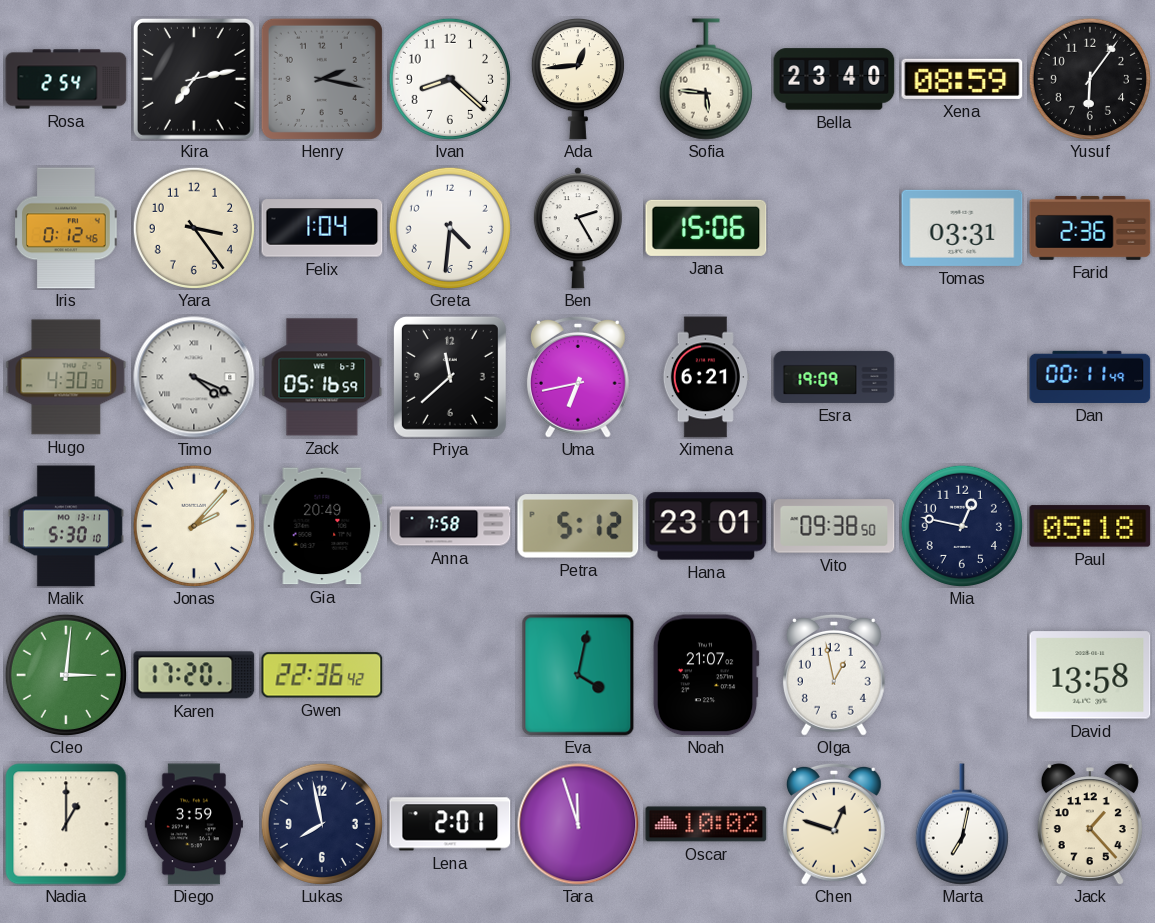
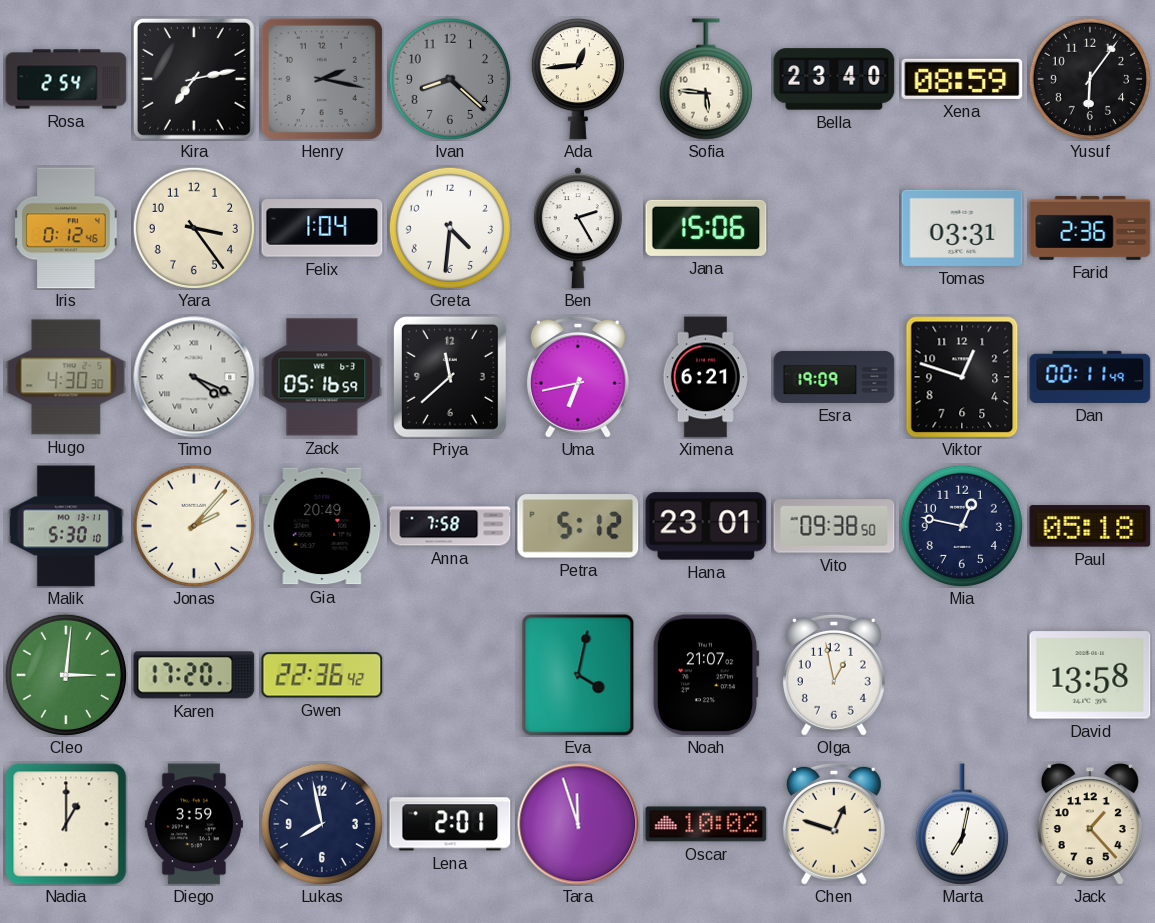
Ivan dial: white -> grey
Viktor: none -> 12:48
